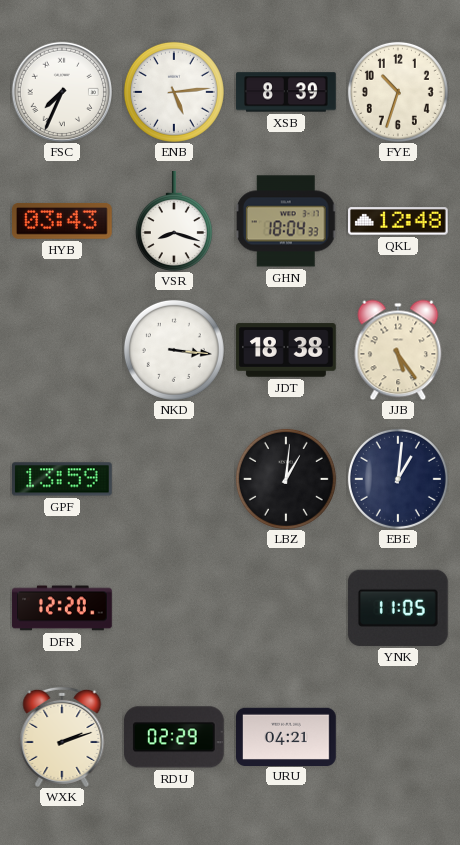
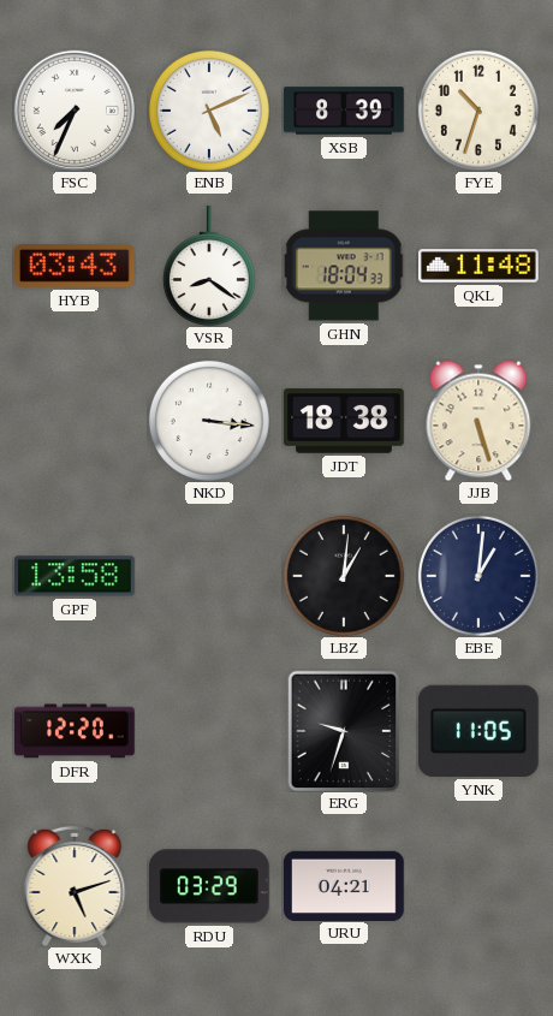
ENB: 5:14 -> 5:11
VSR: 8:18 -> 8:21
QKL: 12:48 -> 11:48
JJB: 5:24 -> 5:27
GPF: 13:59 -> 13:58
ERG: none -> 9:33
WXK: 2:12 -> 5:12
RDU: 02:29 -> 03:29
